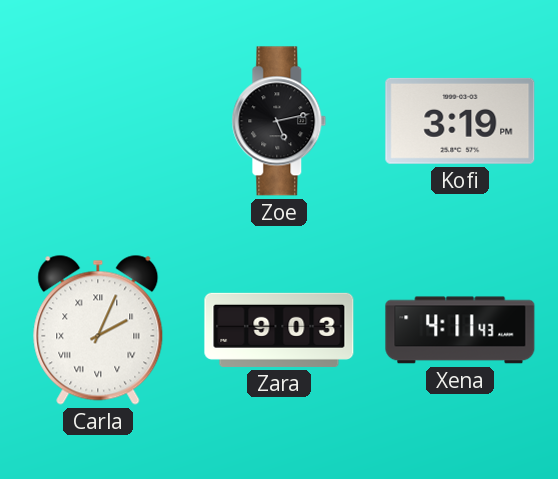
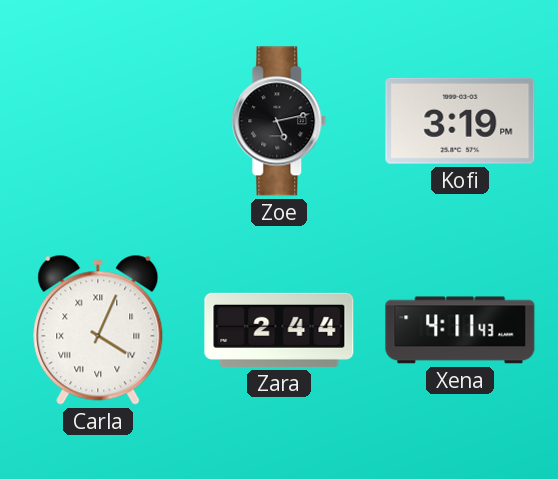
Carla: 2:04 -> 4:04
Zara: 9:03 -> 2:44
